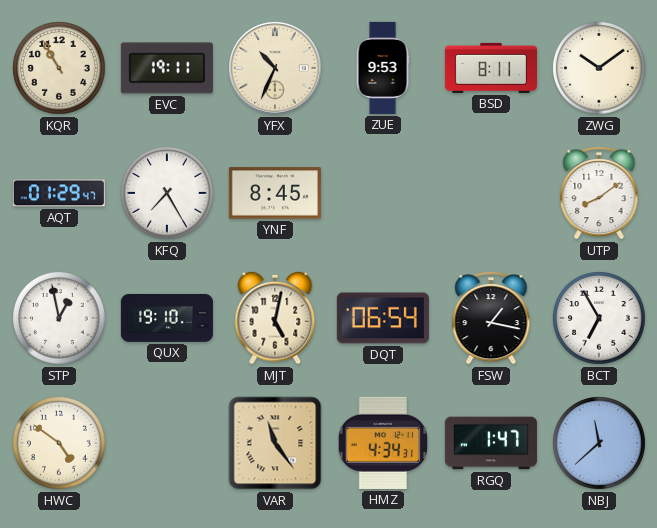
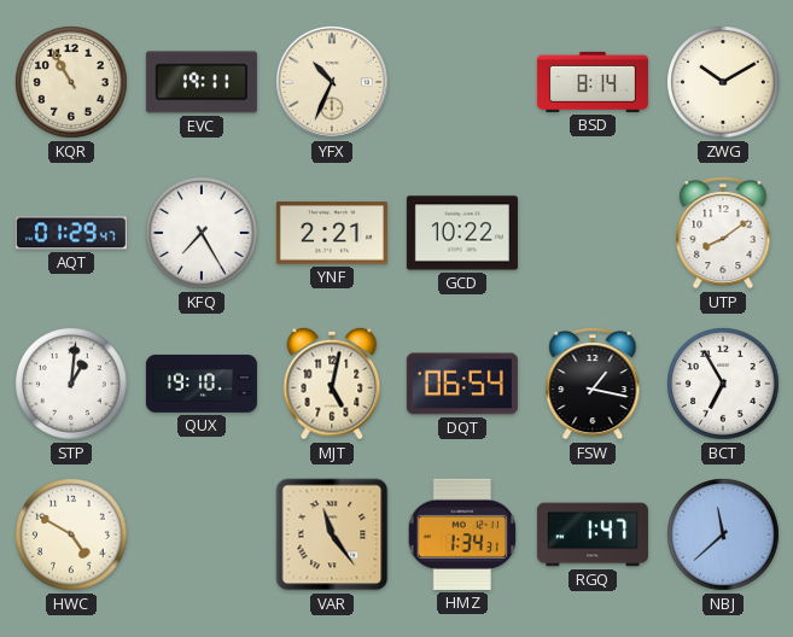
ZUE: 9:53 -> none
BSD: 8:11 -> 8:14
ZWG: 10:09 -> 10:10
YNF: 8:45 -> 2:21
GCD: none -> 10:22
STP: 12:58 -> 1:01
HWC: 4:51 -> 4:50
HMZ: 4:34 -> 1:34
